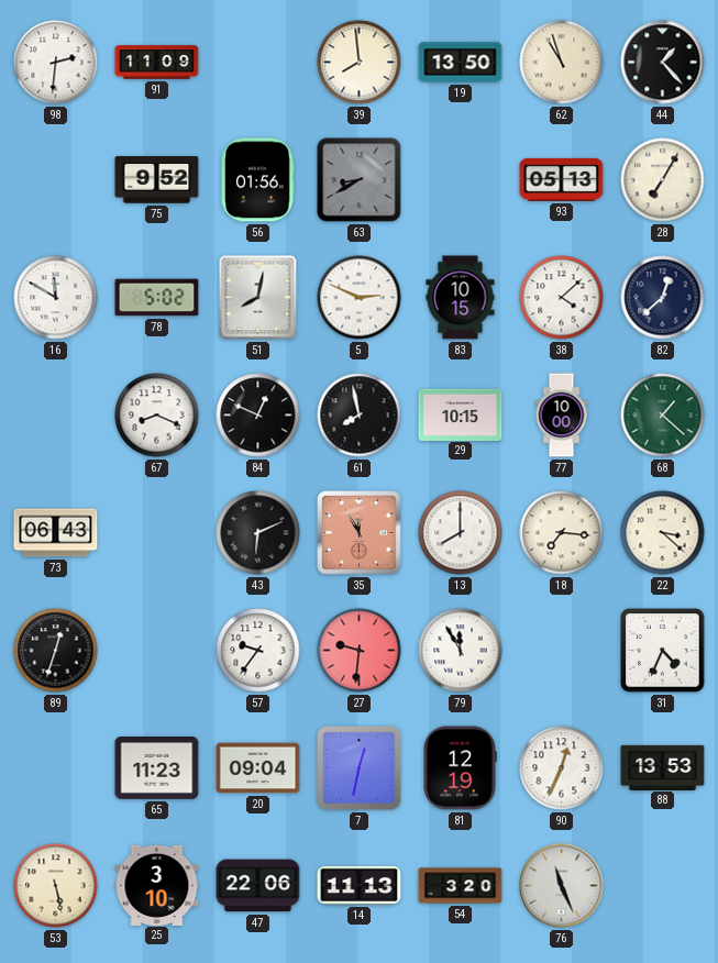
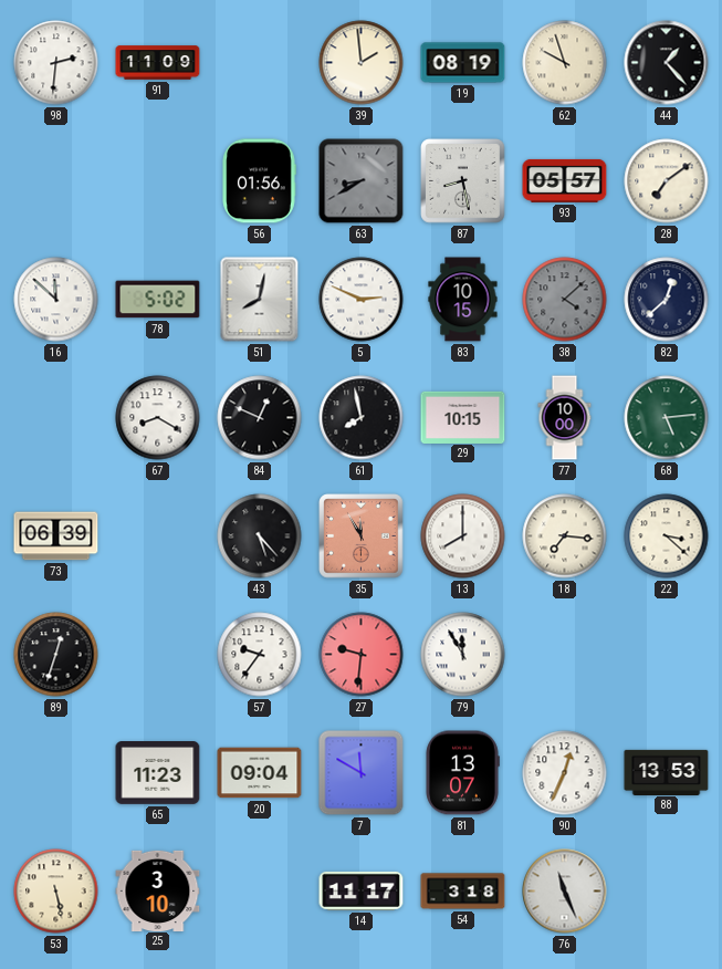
39: 7:59 -> 1:59
19: 13:50 -> 08:19
62: 10:57 -> 9:57
75: 9:52 -> none
87: none -> 8:28
93: 05:13 -> 05:57
28: 7:05 -> 7:09
16: 11:50 -> 11:52
38 dial: white -> grey
67: 8:19 -> 8:20
68: 1:22 -> 5:14
73: 06:43 -> 06:39
43: 6:11 -> 5:23
31: 4:34 -> none
7: 12:32 -> 11:50
81: 12:19 -> 13:07
47: 22:06 -> none
14: 11:13 -> 11:17
54: 3:20 -> 3:18
